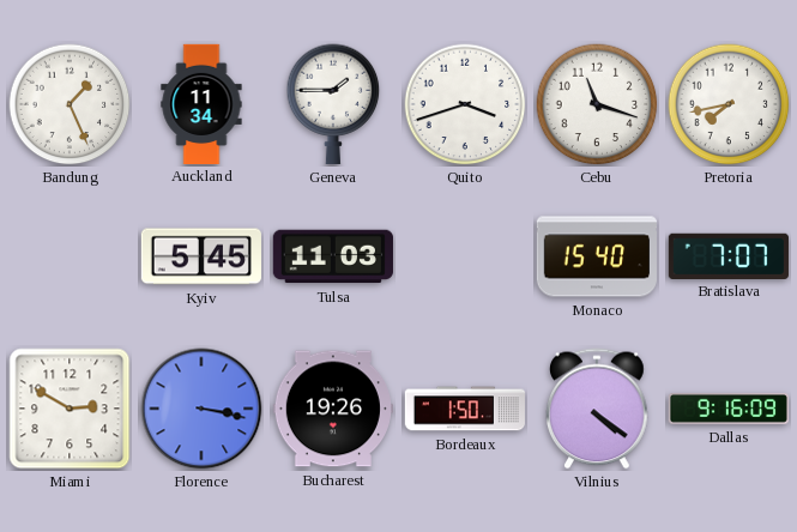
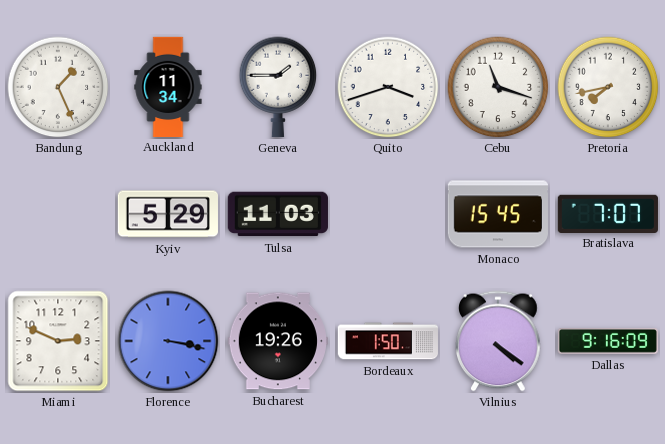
Kyiv: 5:45 -> 5:29
Monaco: 15:40 -> 15:45
Miami: 2:50 -> 2:49
